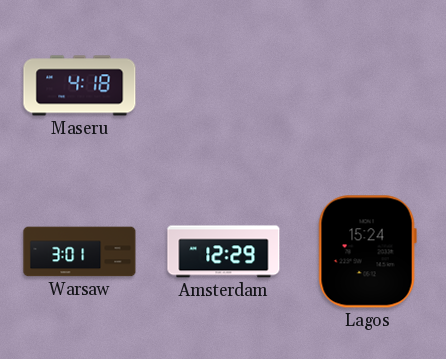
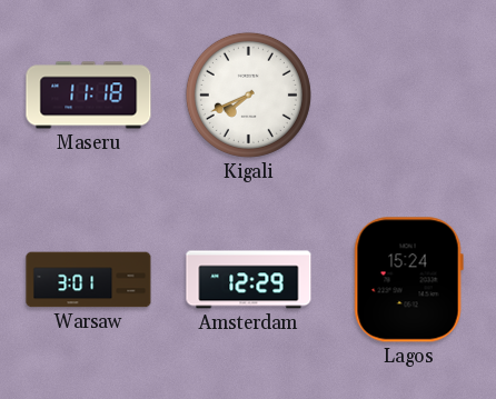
Maseru: 4:18 -> 11:18
Kigali: none -> 7:41
